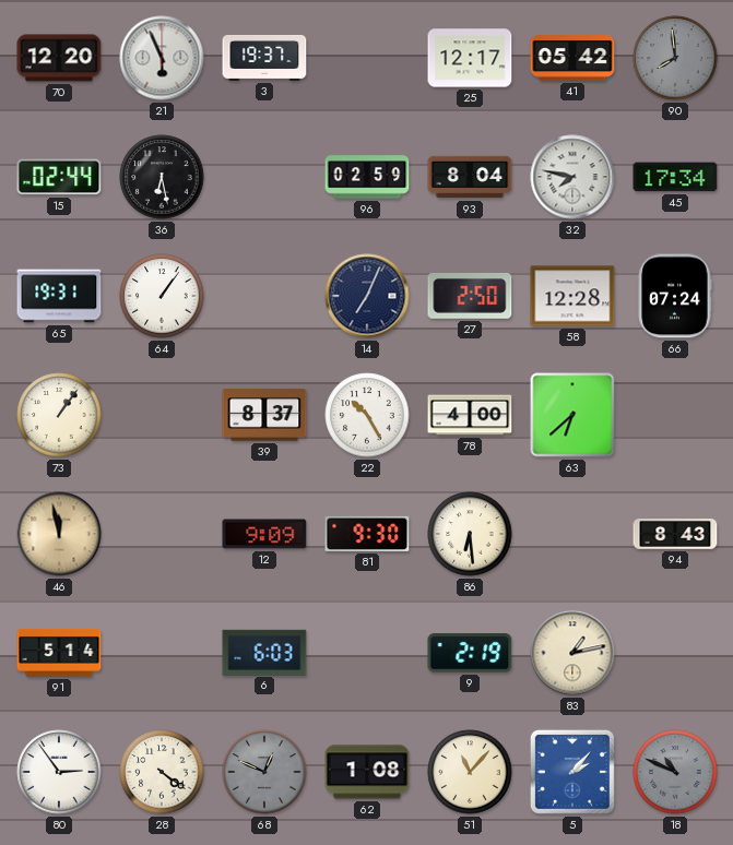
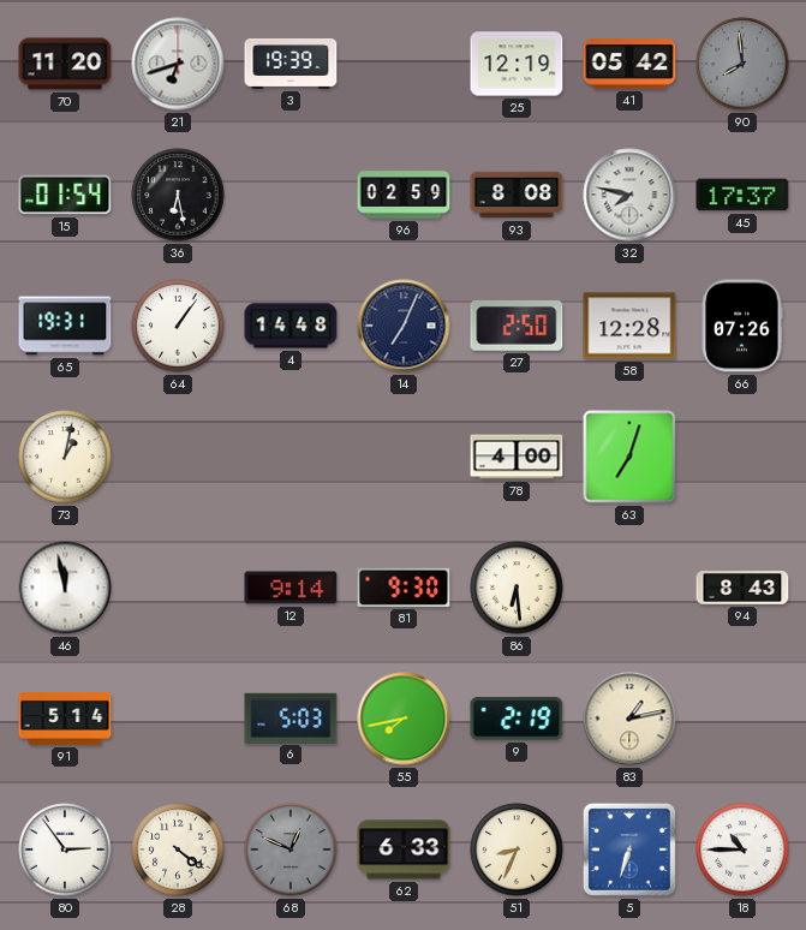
70: 12:20 -> 11:20
21: 5:56 -> 6:42
3: 19:37 -> 19:39
25: 12:17 -> 12:19
15: 02:44 -> 01:54
93: 8:04 -> 8:08
45: 17:34 -> 17:37
4: none -> 14:48
66: 07:24 -> 07:26
73: 1:06 -> 1:02
39: 8:37 -> none
22: 10:25 -> none
63: 6:38 -> 7:03
46 dial: champagne -> white
12: 9:09 -> 9:14
6: 6:03 -> 5:03
55: none -> 7:43
62: 1:08 -> 6:33
51: 11:07 -> 8:34
5: 2:07 -> 6:33
18: 10:49 -> 10:45
18 dial: grey -> white
